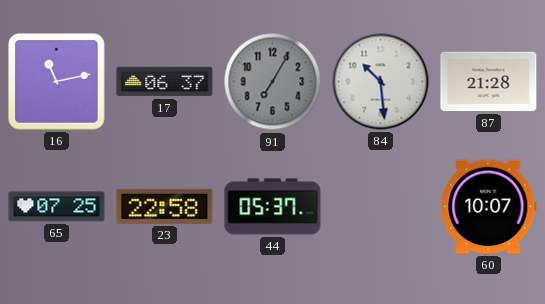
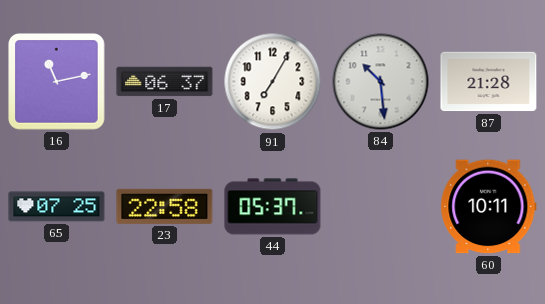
91 dial: grey -> white
60: 10:07 -> 10:11
